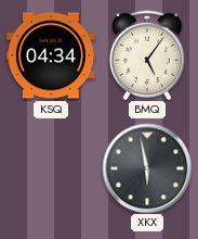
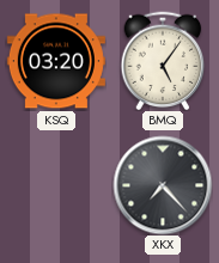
KSQ: 04:34 -> 03:20
XKX: 5:58 -> 7:23
